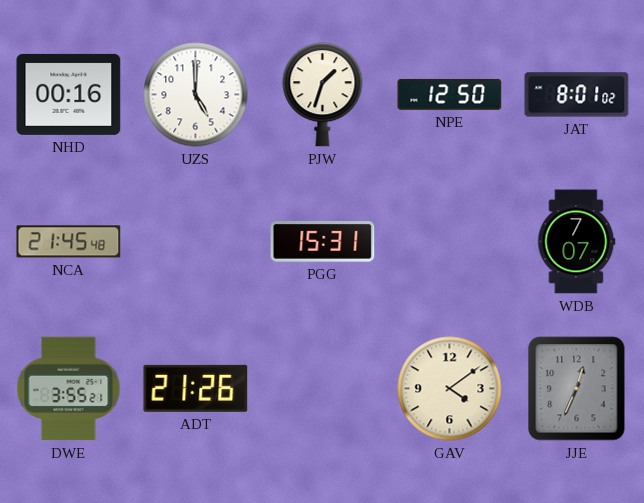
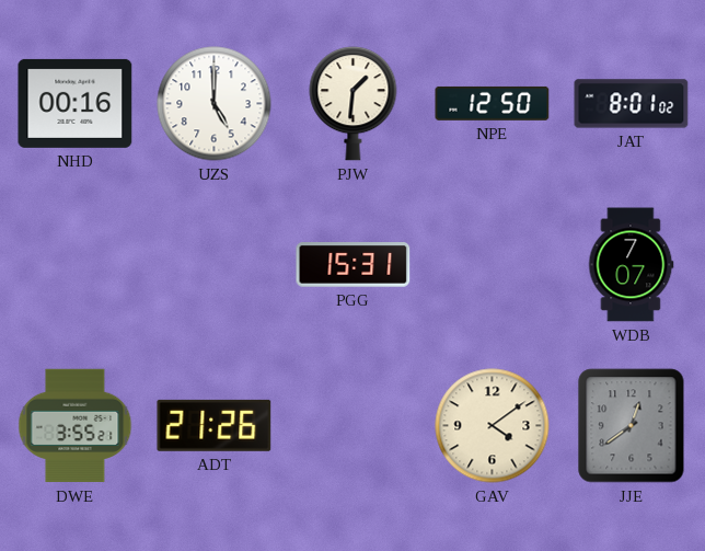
PJW: 1:33 -> 1:31
NCA: 21:45 -> none
JJE: 12:34 -> 12:39
